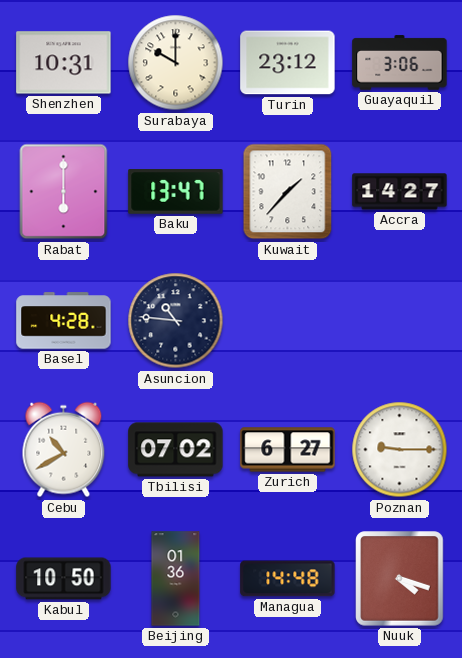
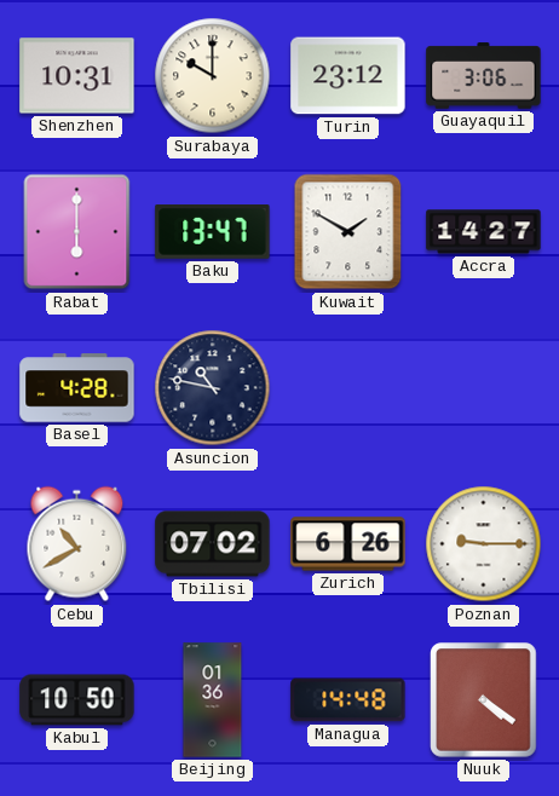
Kuwait: 1:37 -> 1:50
Asuncion: 10:46 -> 10:47
Zurich: 6:27 -> 6:26
Nuuk: 4:18 -> 4:21
